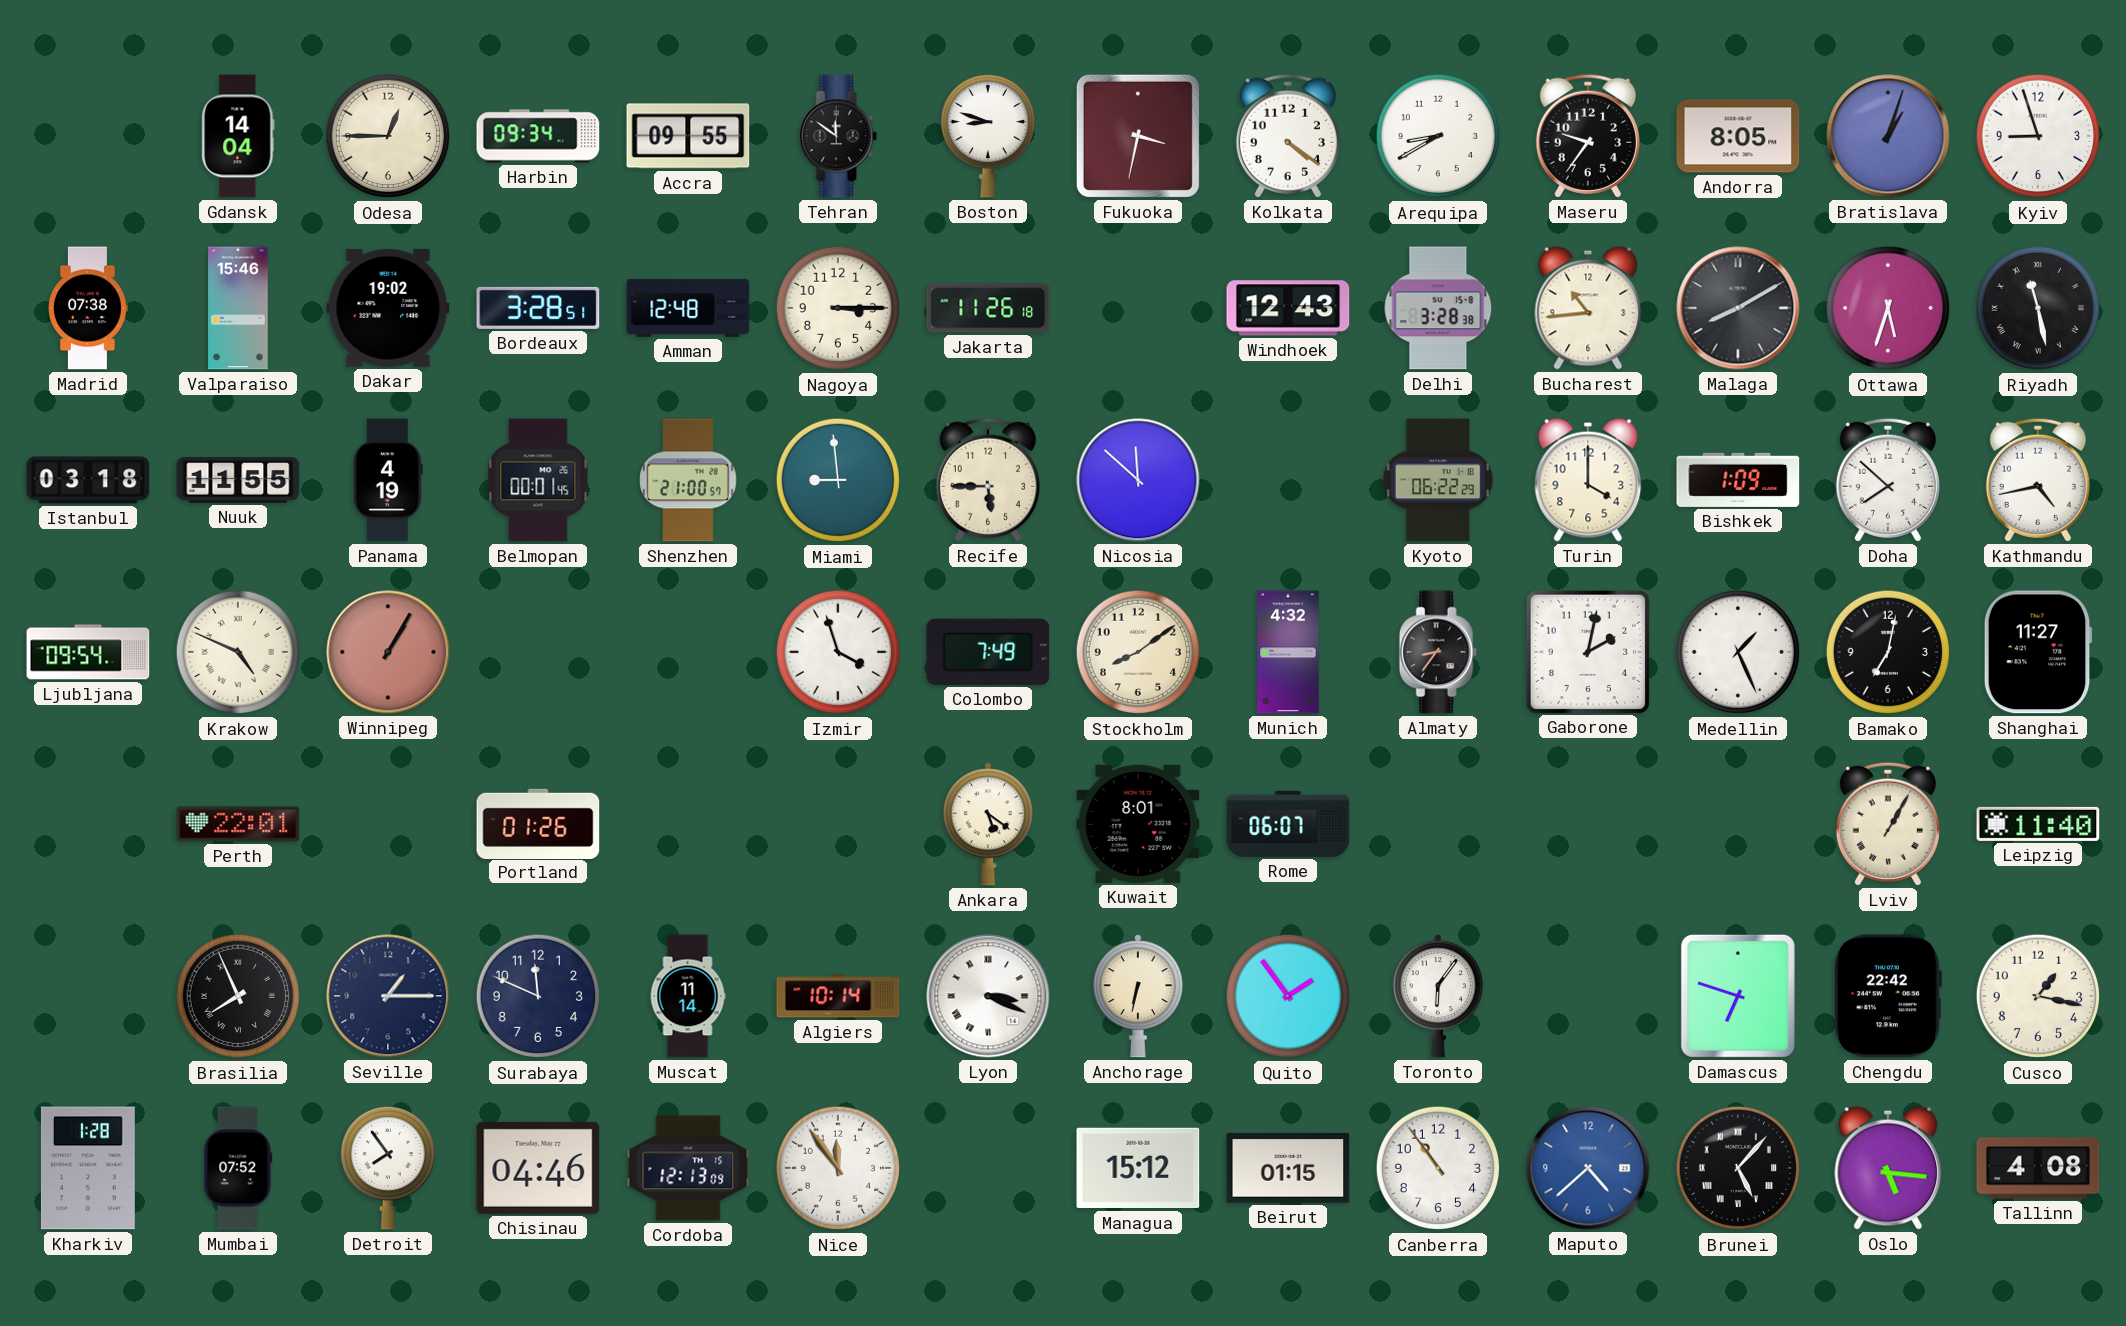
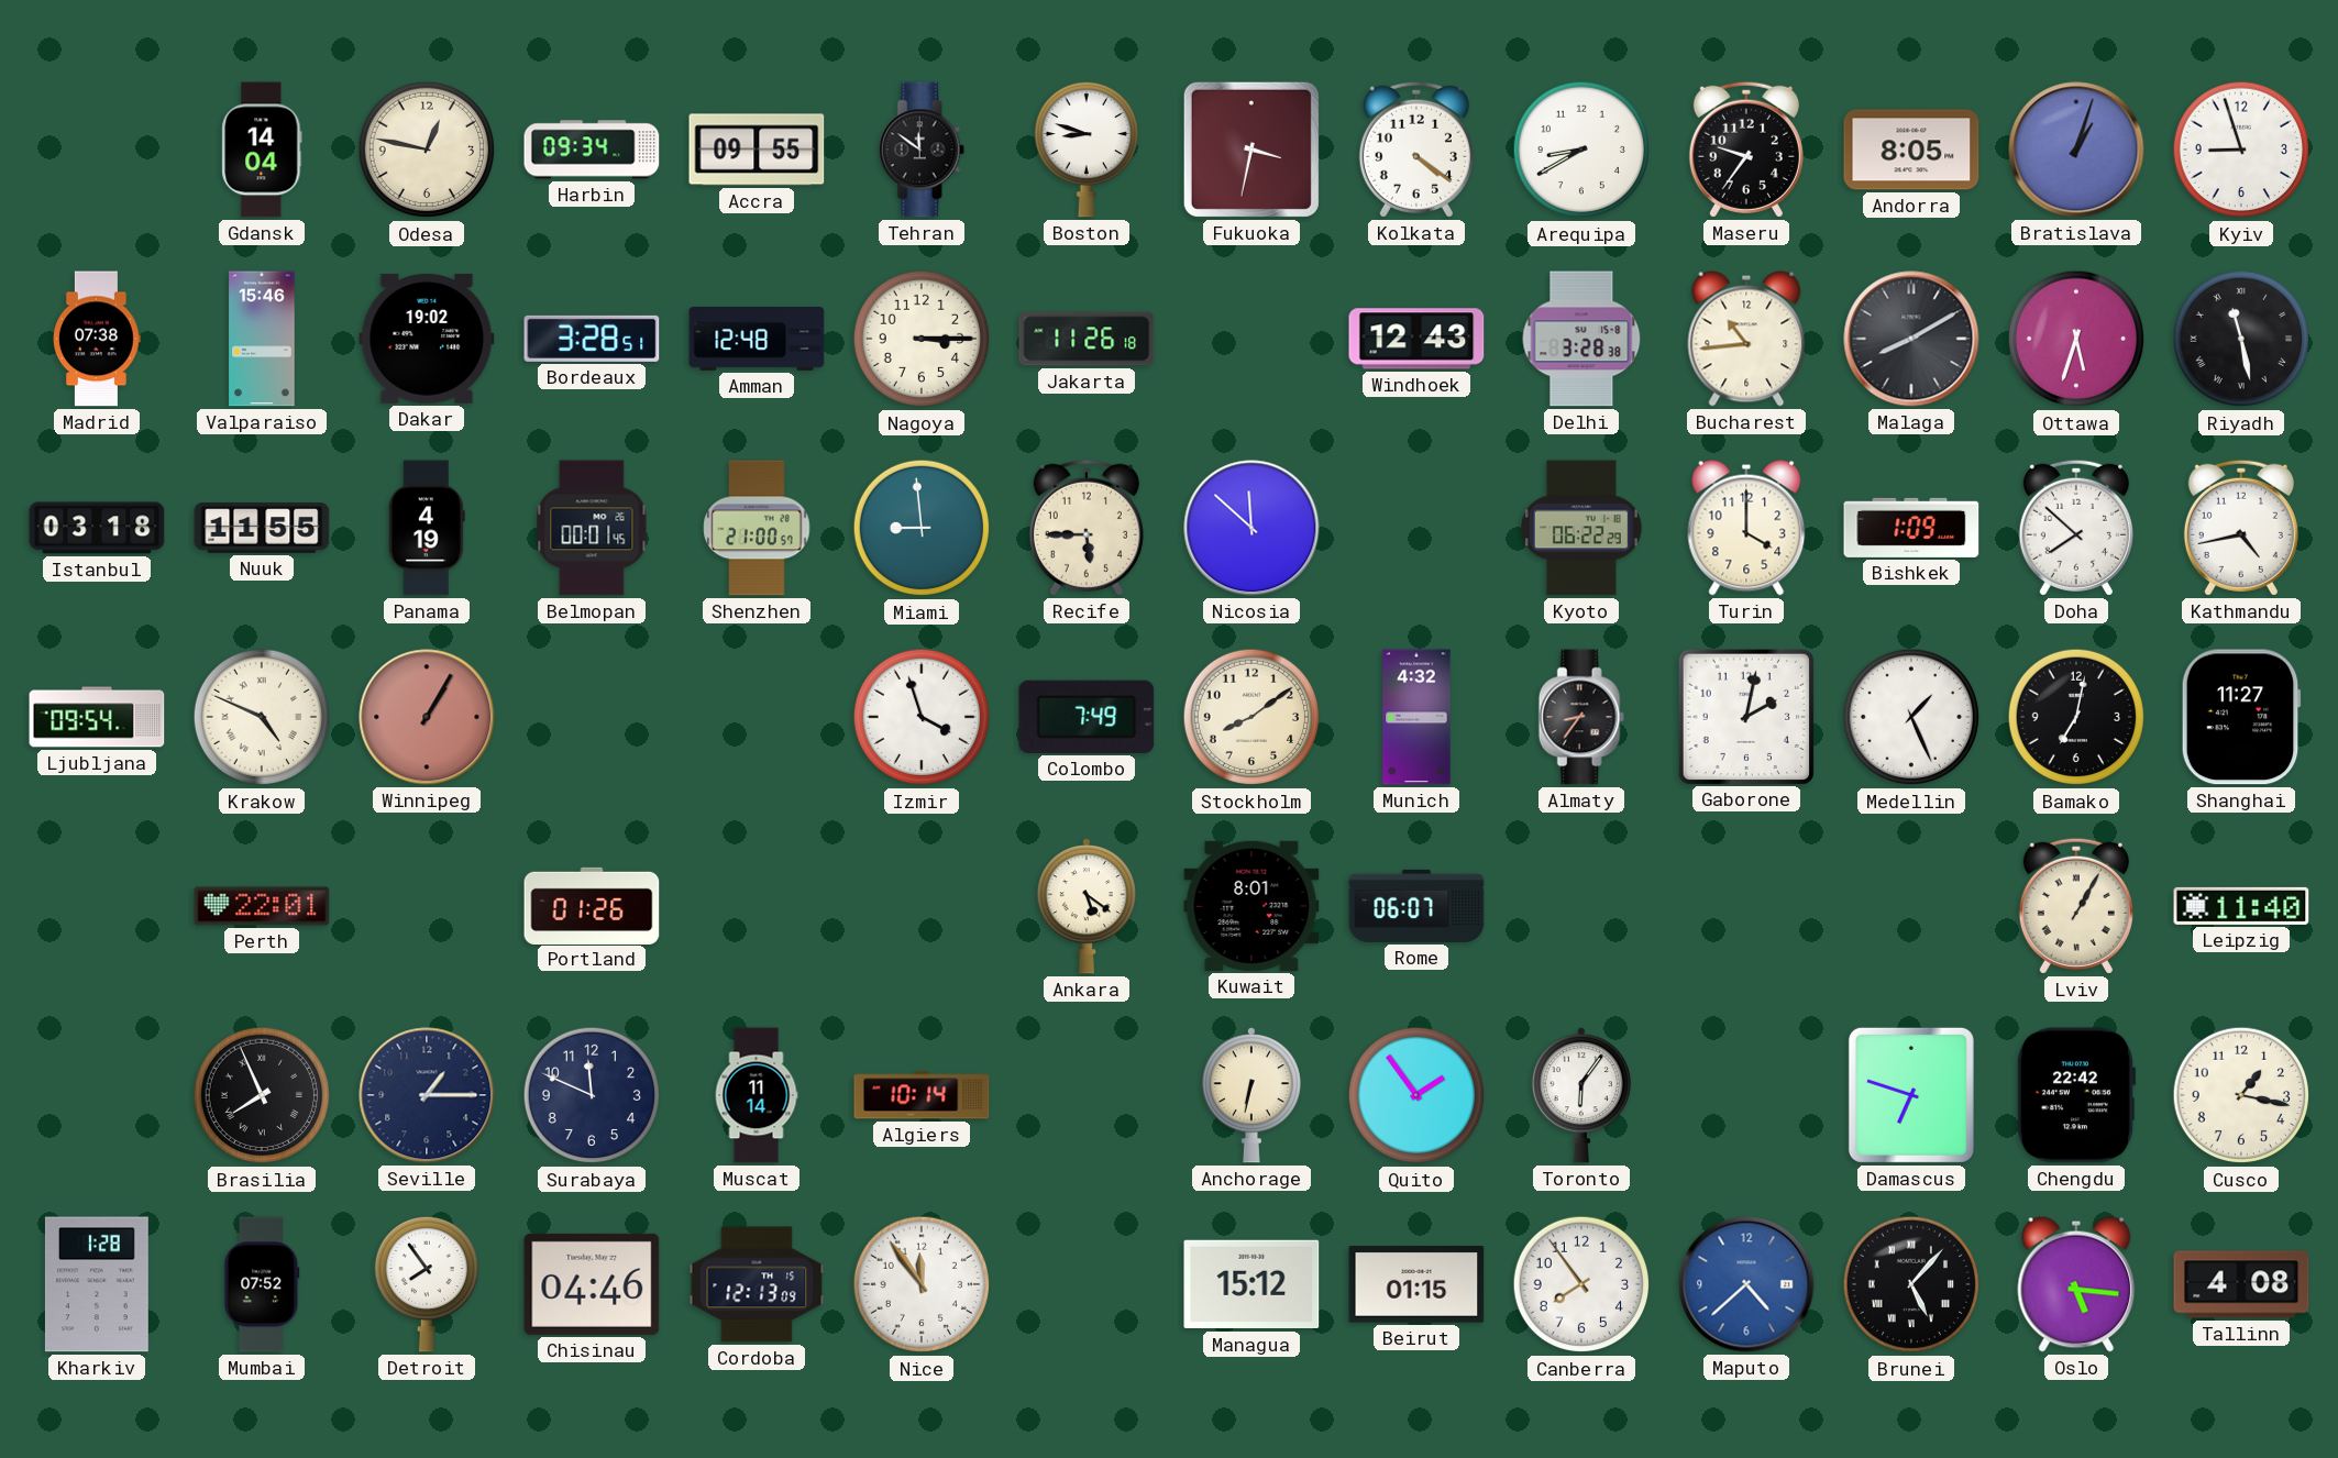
Odesa: 12:45 -> 12:47
Lyon: 3:19 -> none
Canberra: 10:54 -> 7:54
